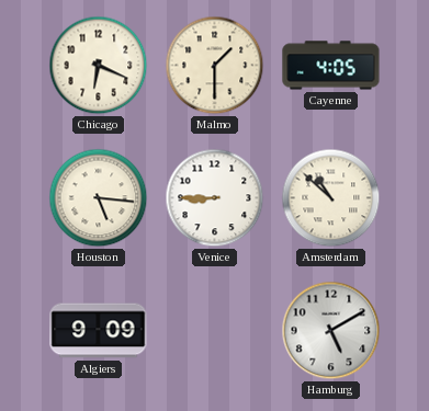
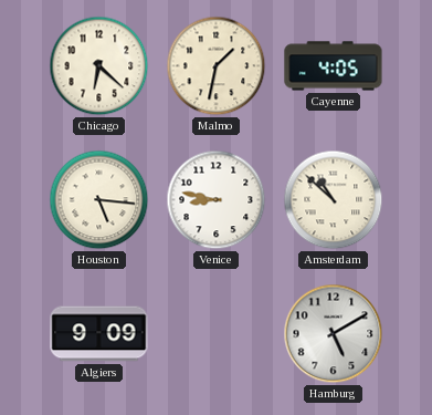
Chicago: 6:19 -> 6:22
Malmo: 1:30 -> 1:32
Venice: 8:45 -> 8:47
